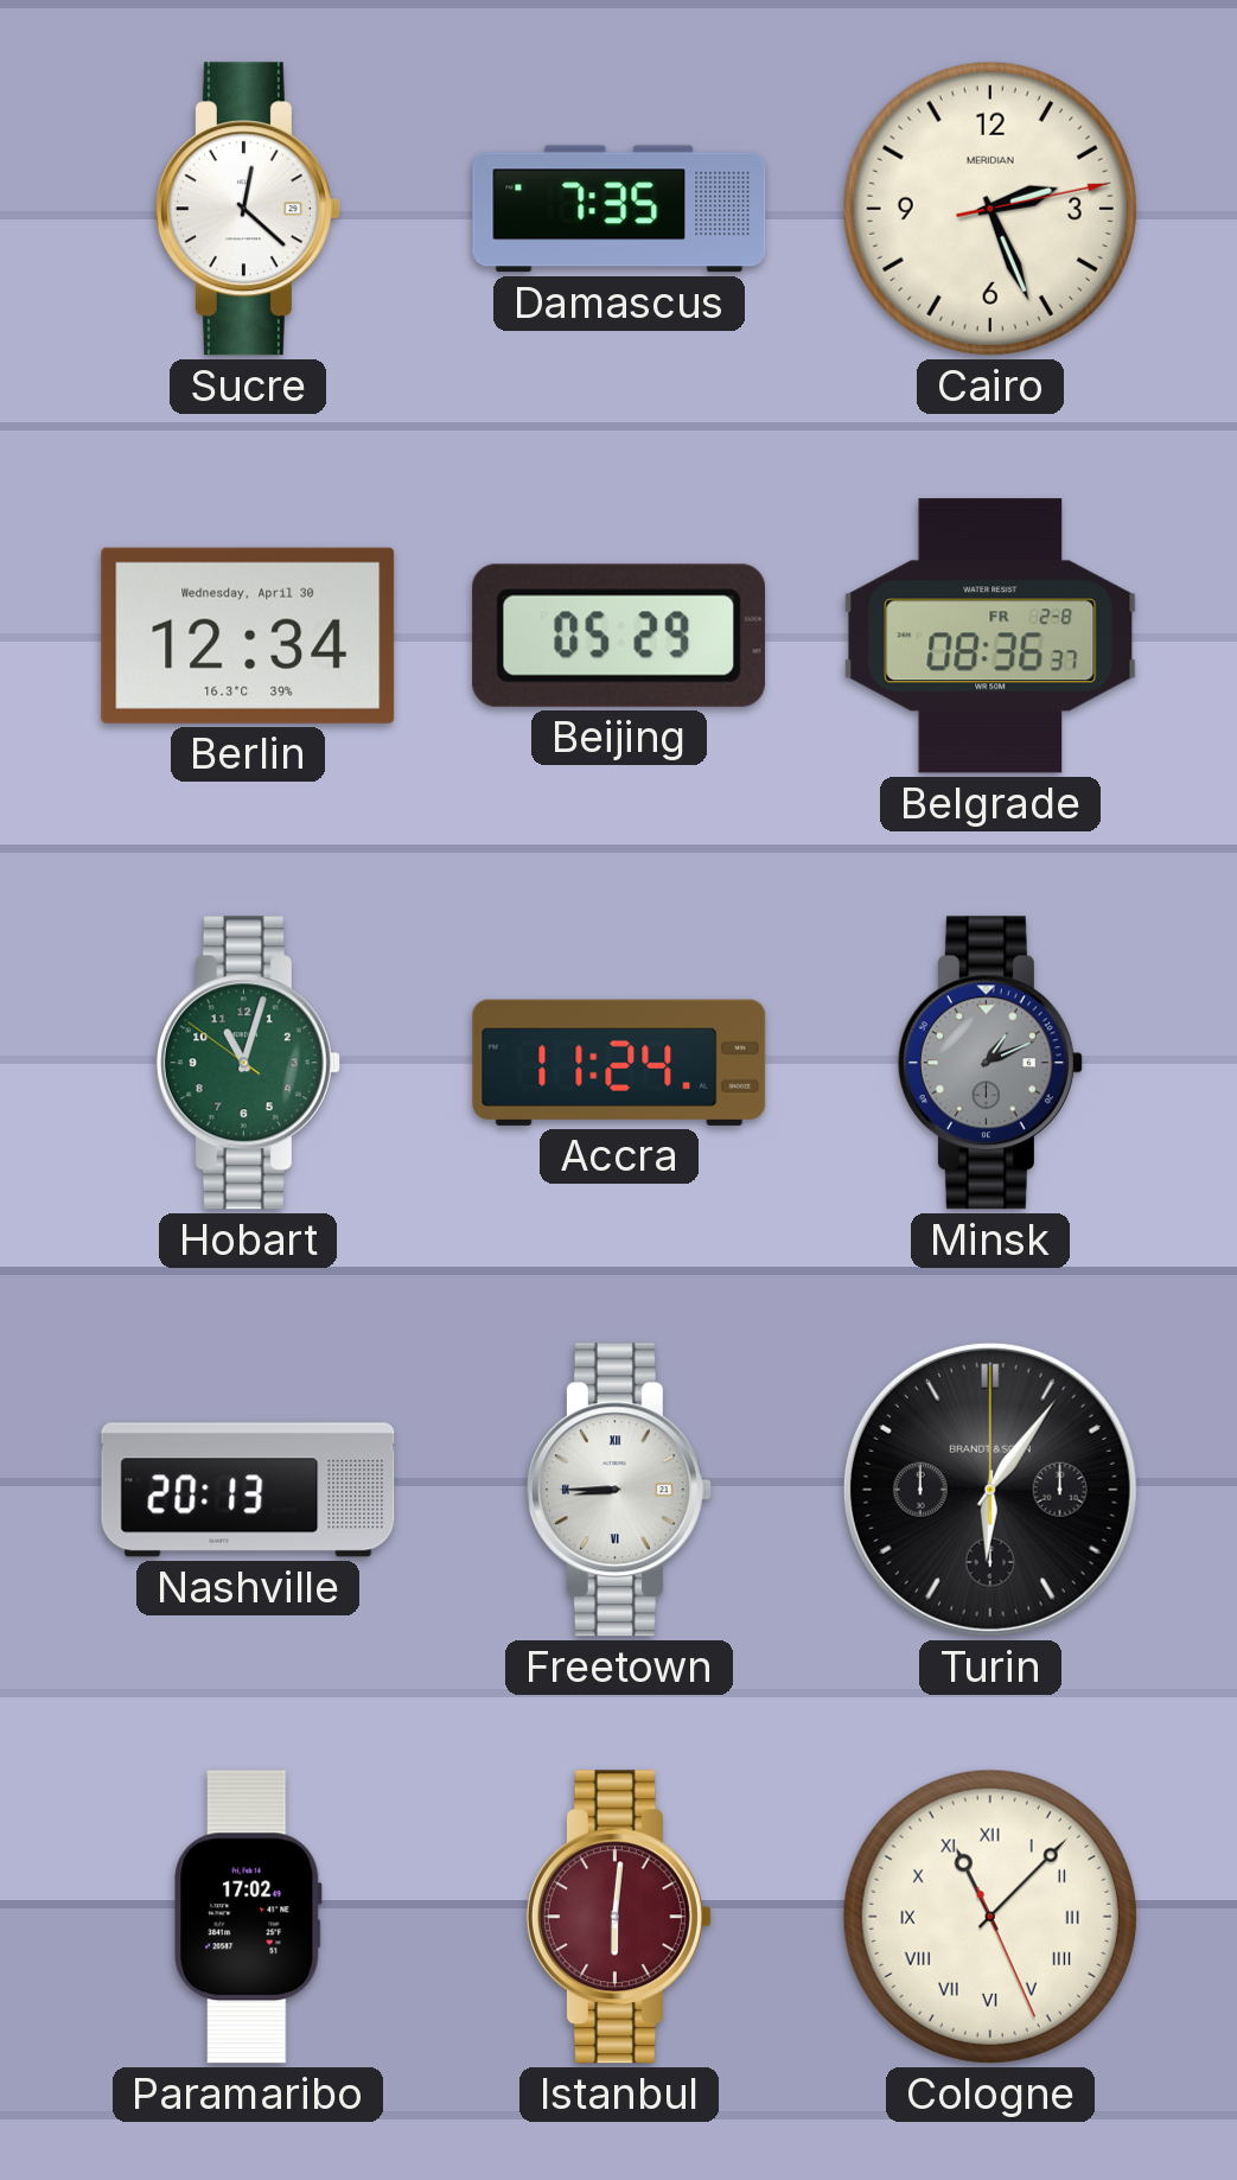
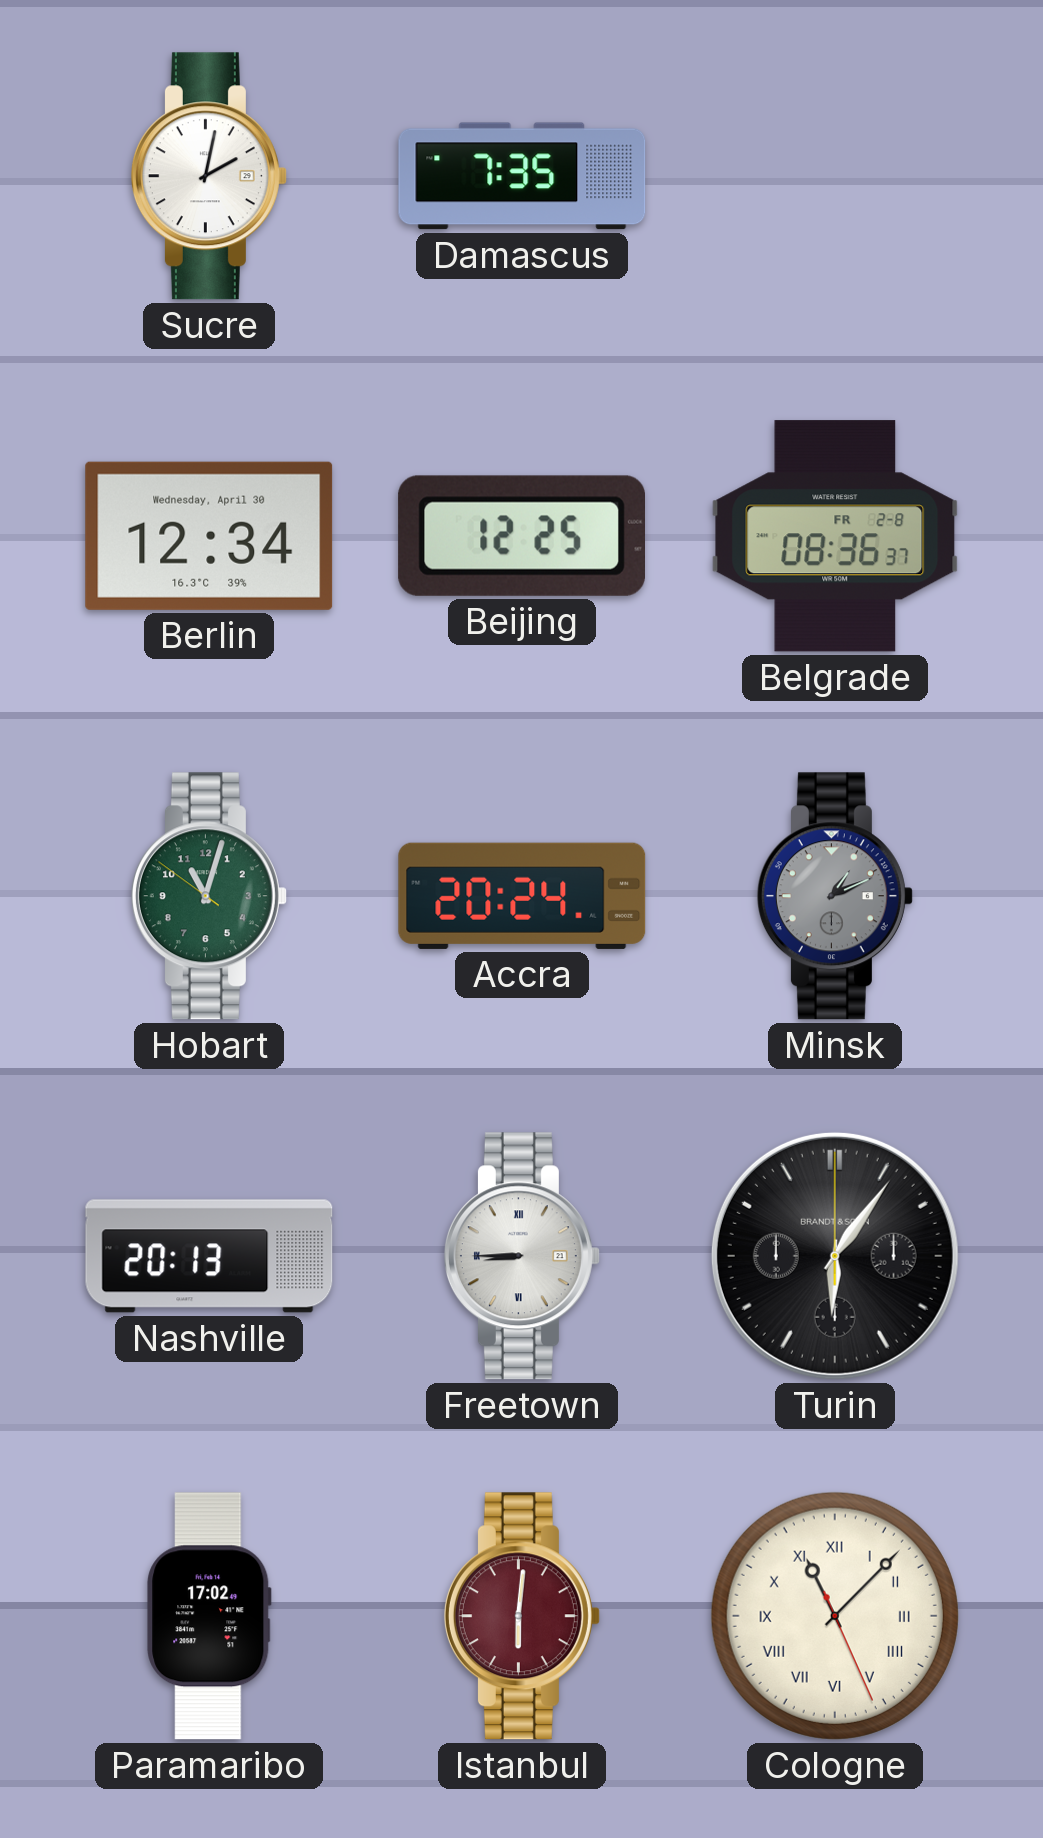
Sucre: 12:22 -> 2:02
Cairo: 2:26 -> none
Beijing: 05:29 -> 12:25
Accra: 11:24 -> 20:24
